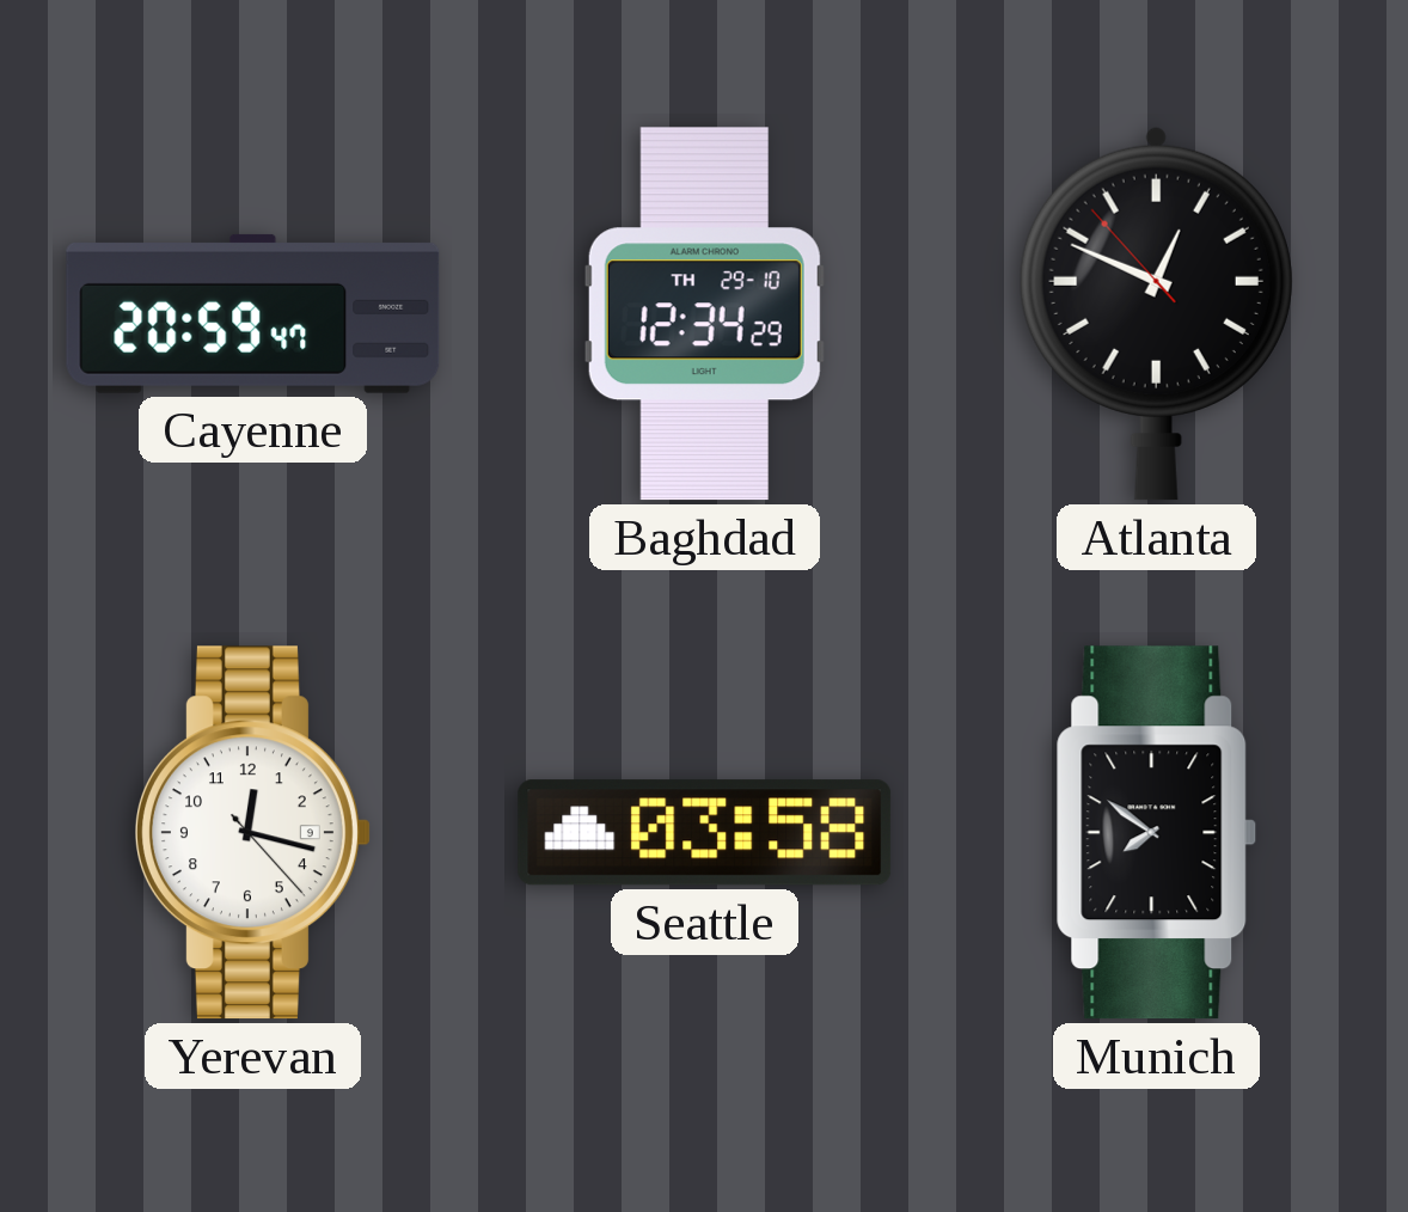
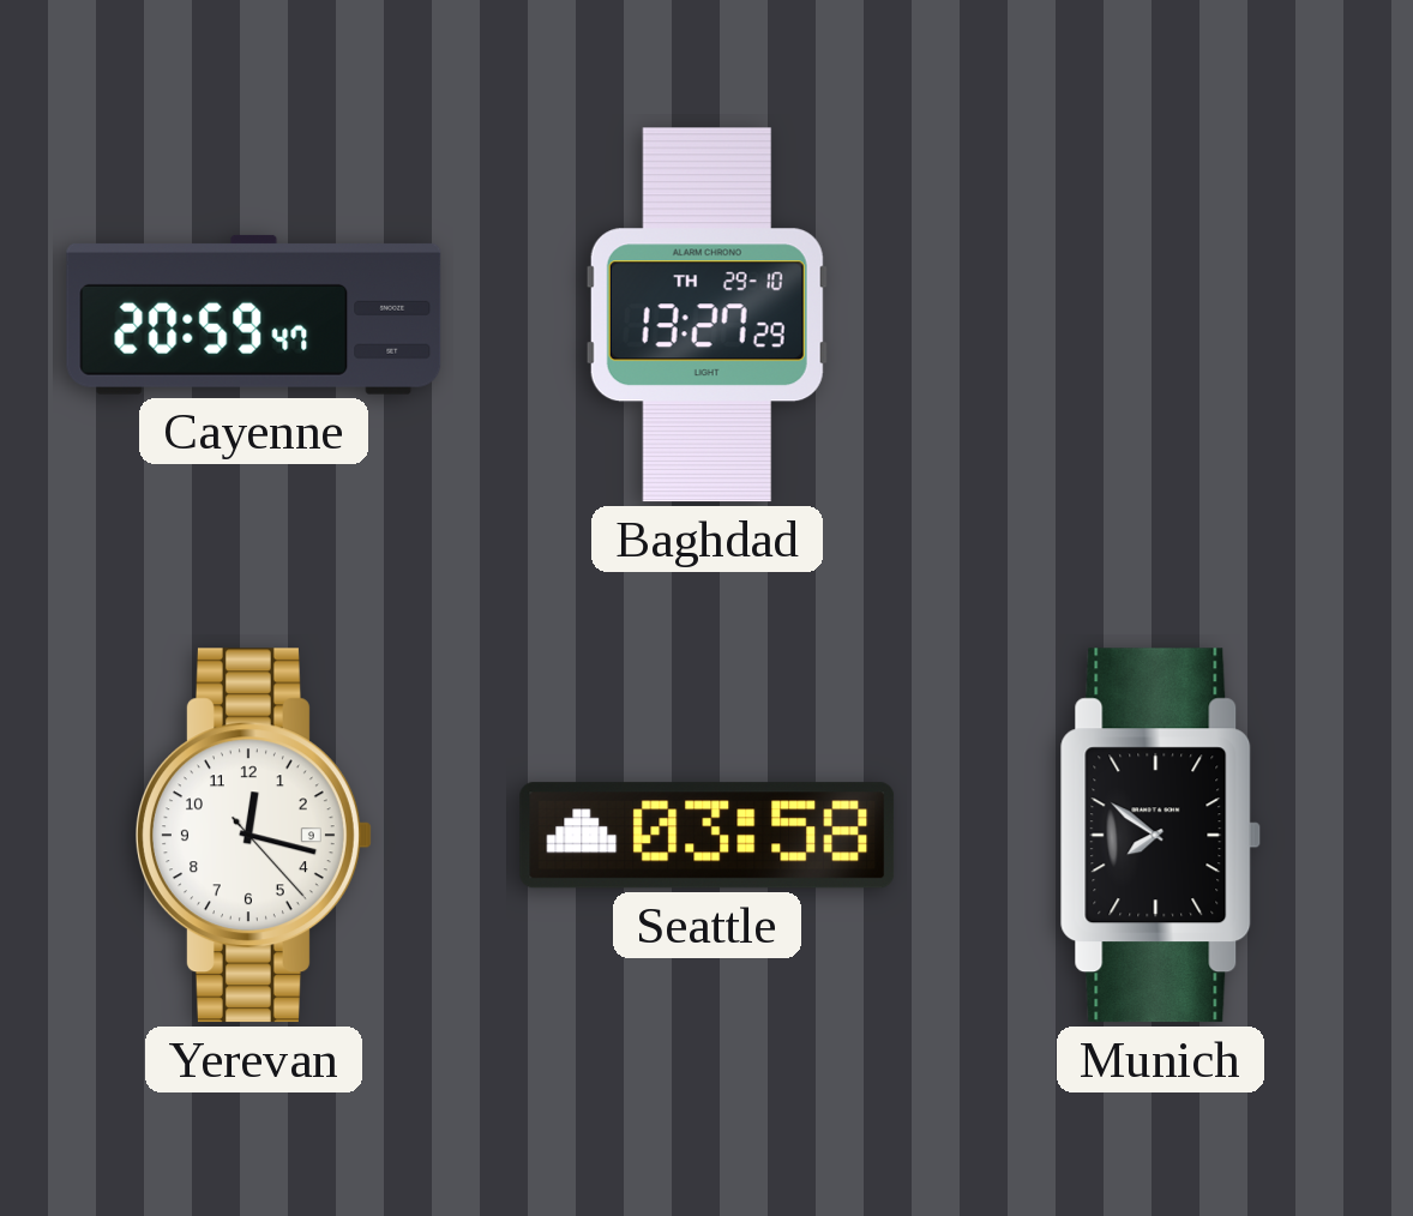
Baghdad: 12:34 -> 13:27
Atlanta: 12:48 -> none
